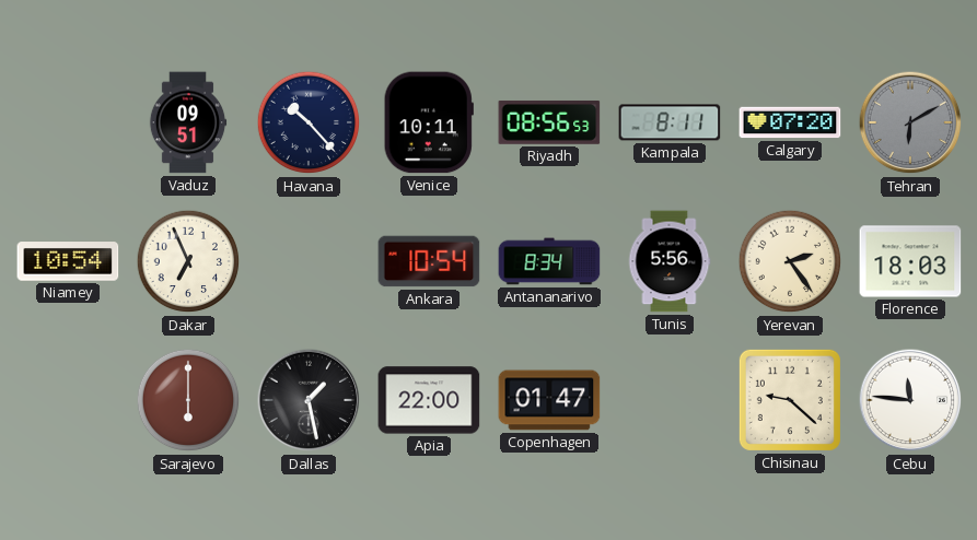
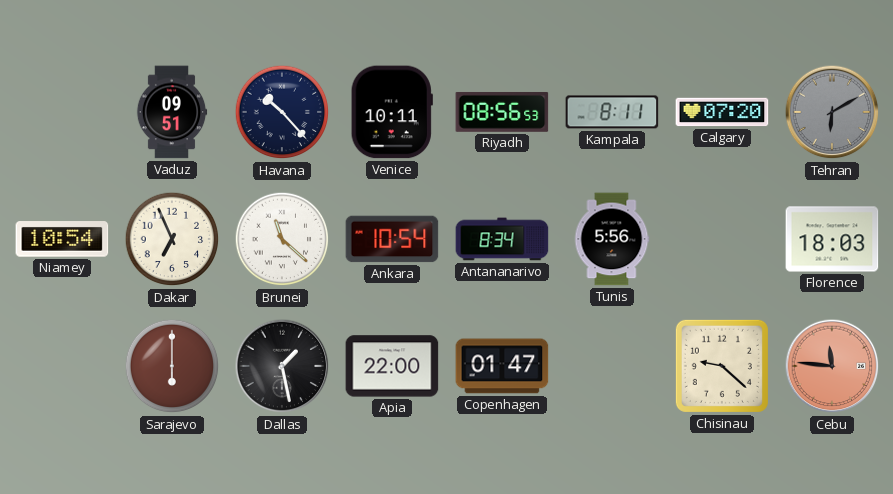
Brunei: none -> 11:22
Yerevan: 2:24 -> none
Cebu dial: white -> salmon
